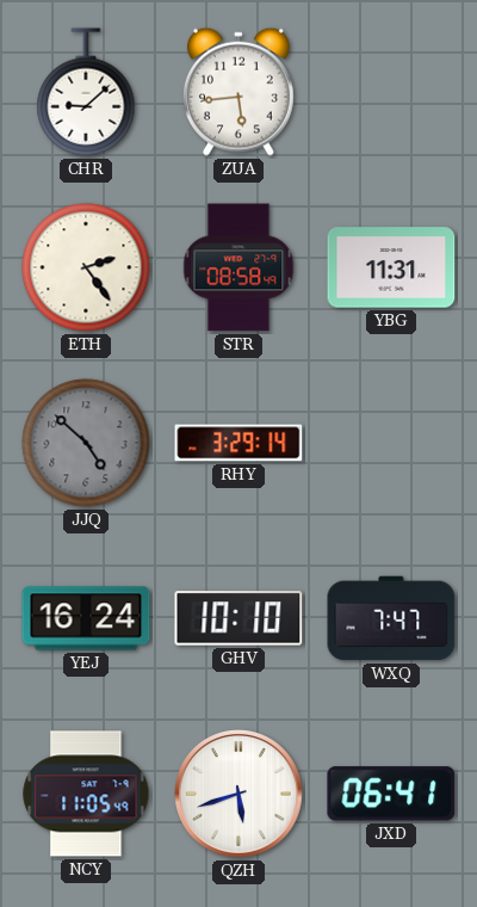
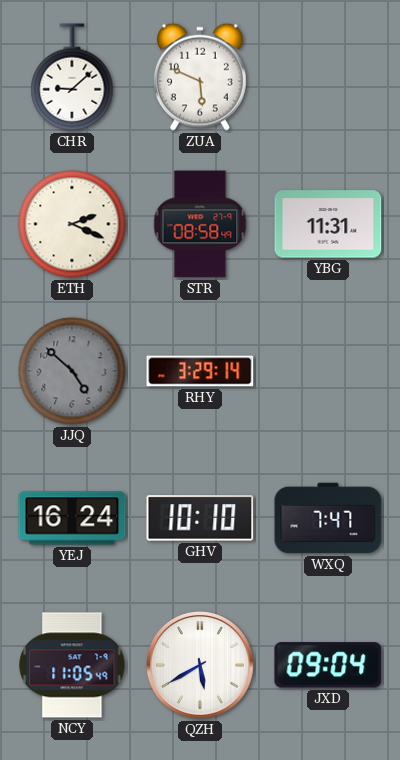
ZUA: 5:44 -> 5:49
ETH: 2:24 -> 2:19
QZH: 5:42 -> 5:40
JXD: 06:41 -> 09:04
